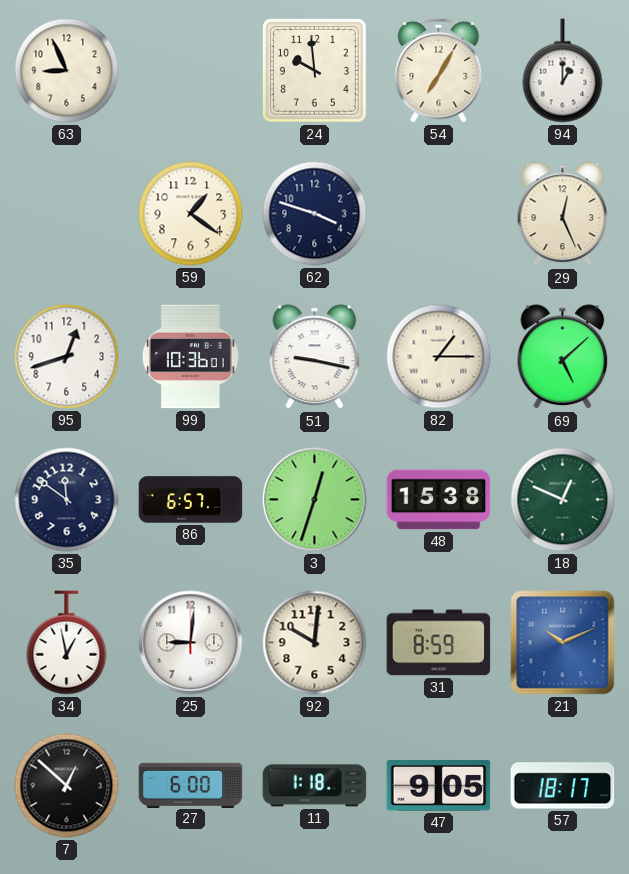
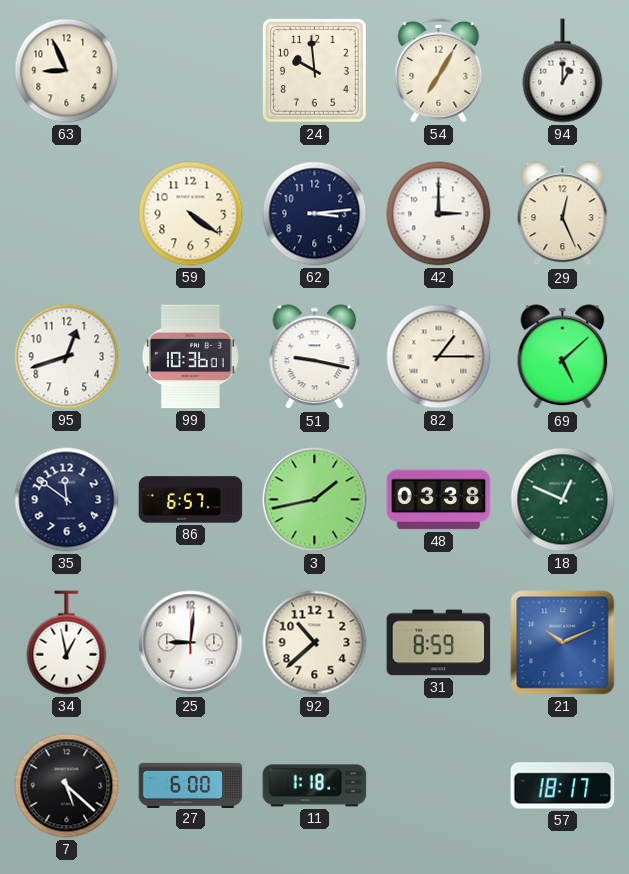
59: 1:21 -> 4:21
62: 3:48 -> 3:14
42: none -> 3:00
3: 12:33 -> 1:43
48: 15:38 -> 03:38
92: 10:01 -> 10:38
7: 12:52 -> 5:22
47: 9:05 -> none
